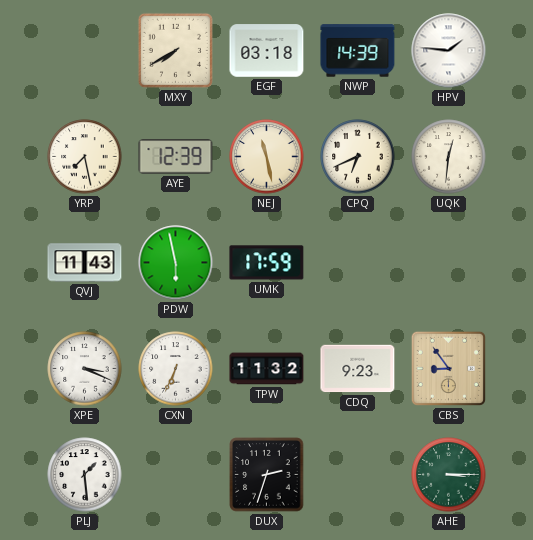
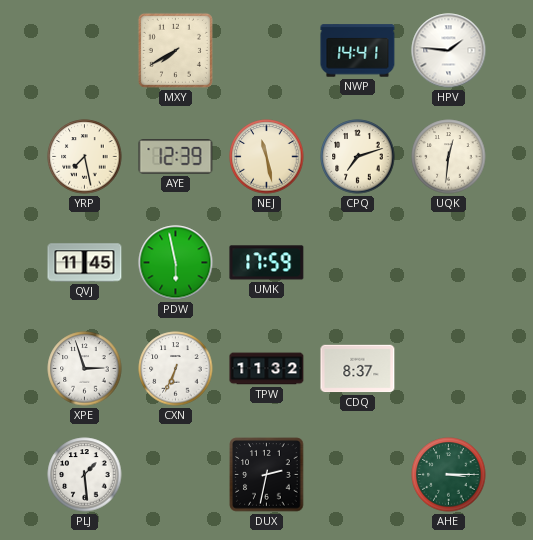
EGF: 03:18 -> none
NWP: 14:39 -> 14:41
CPQ: 6:41 -> 7:12
QVJ: 11:43 -> 11:45
XPE: 3:19 -> 2:57
CDQ: 9:23 -> 8:37
CBS: 8:54 -> none
DUX: 2:33 -> 2:32
